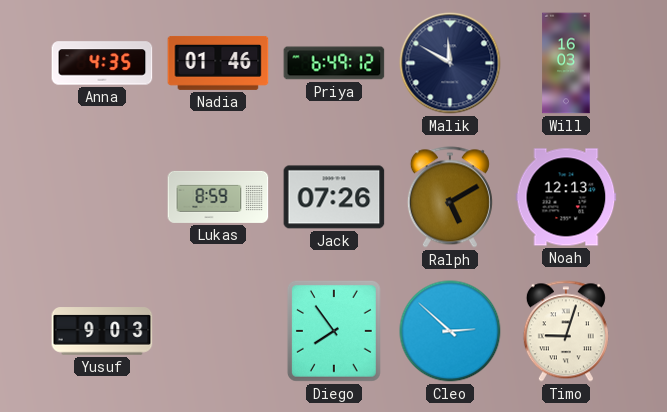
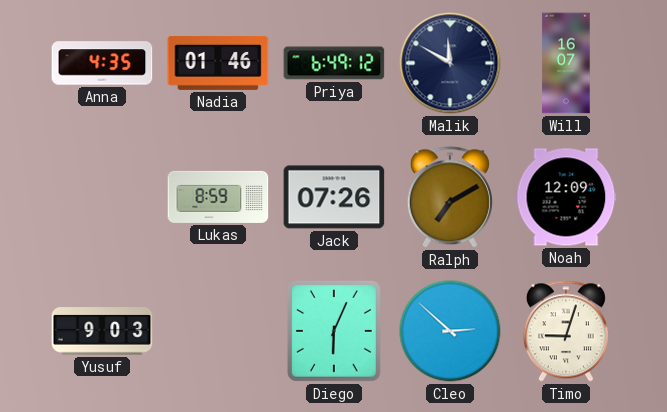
Will: 16:03 -> 16:07
Ralph: 5:10 -> 7:10
Noah: 12:13 -> 12:09
Diego: 7:54 -> 6:04
